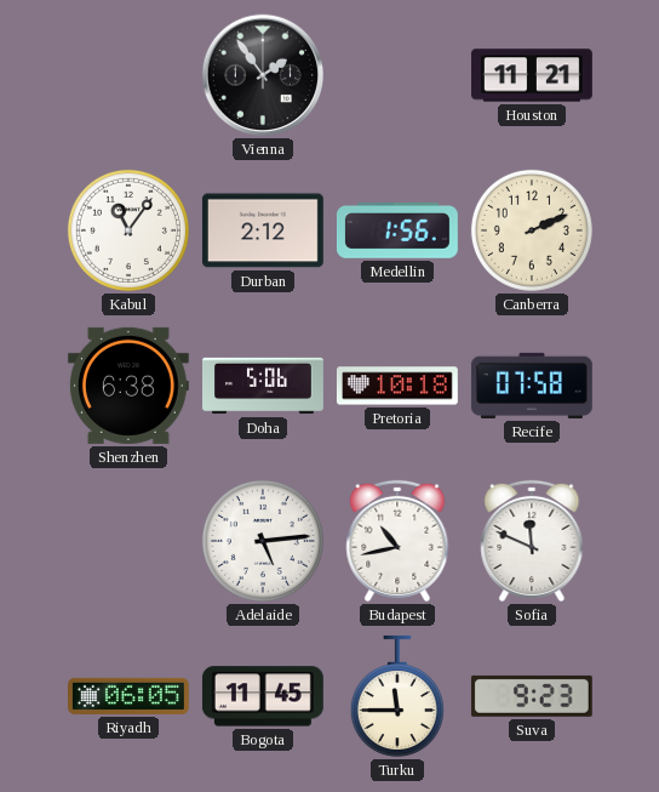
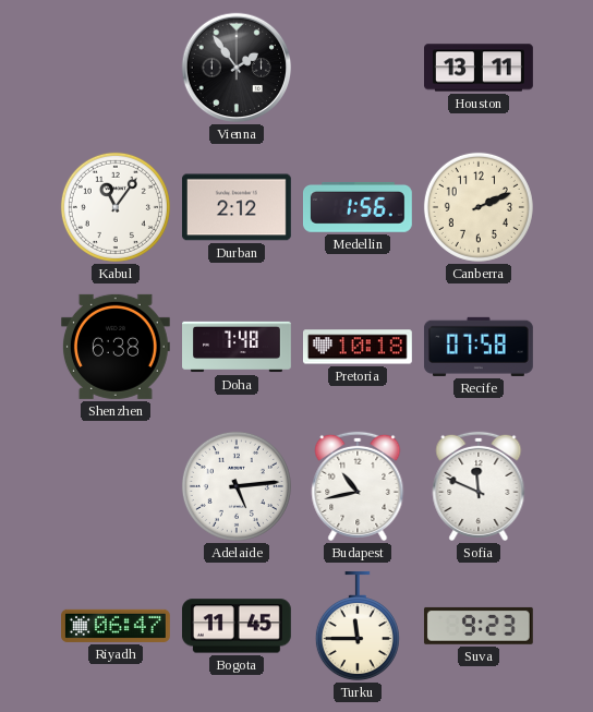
Houston: 11:21 -> 13:11
Doha: 5:06 -> 7:48
Riyadh: 06:05 -> 06:47
